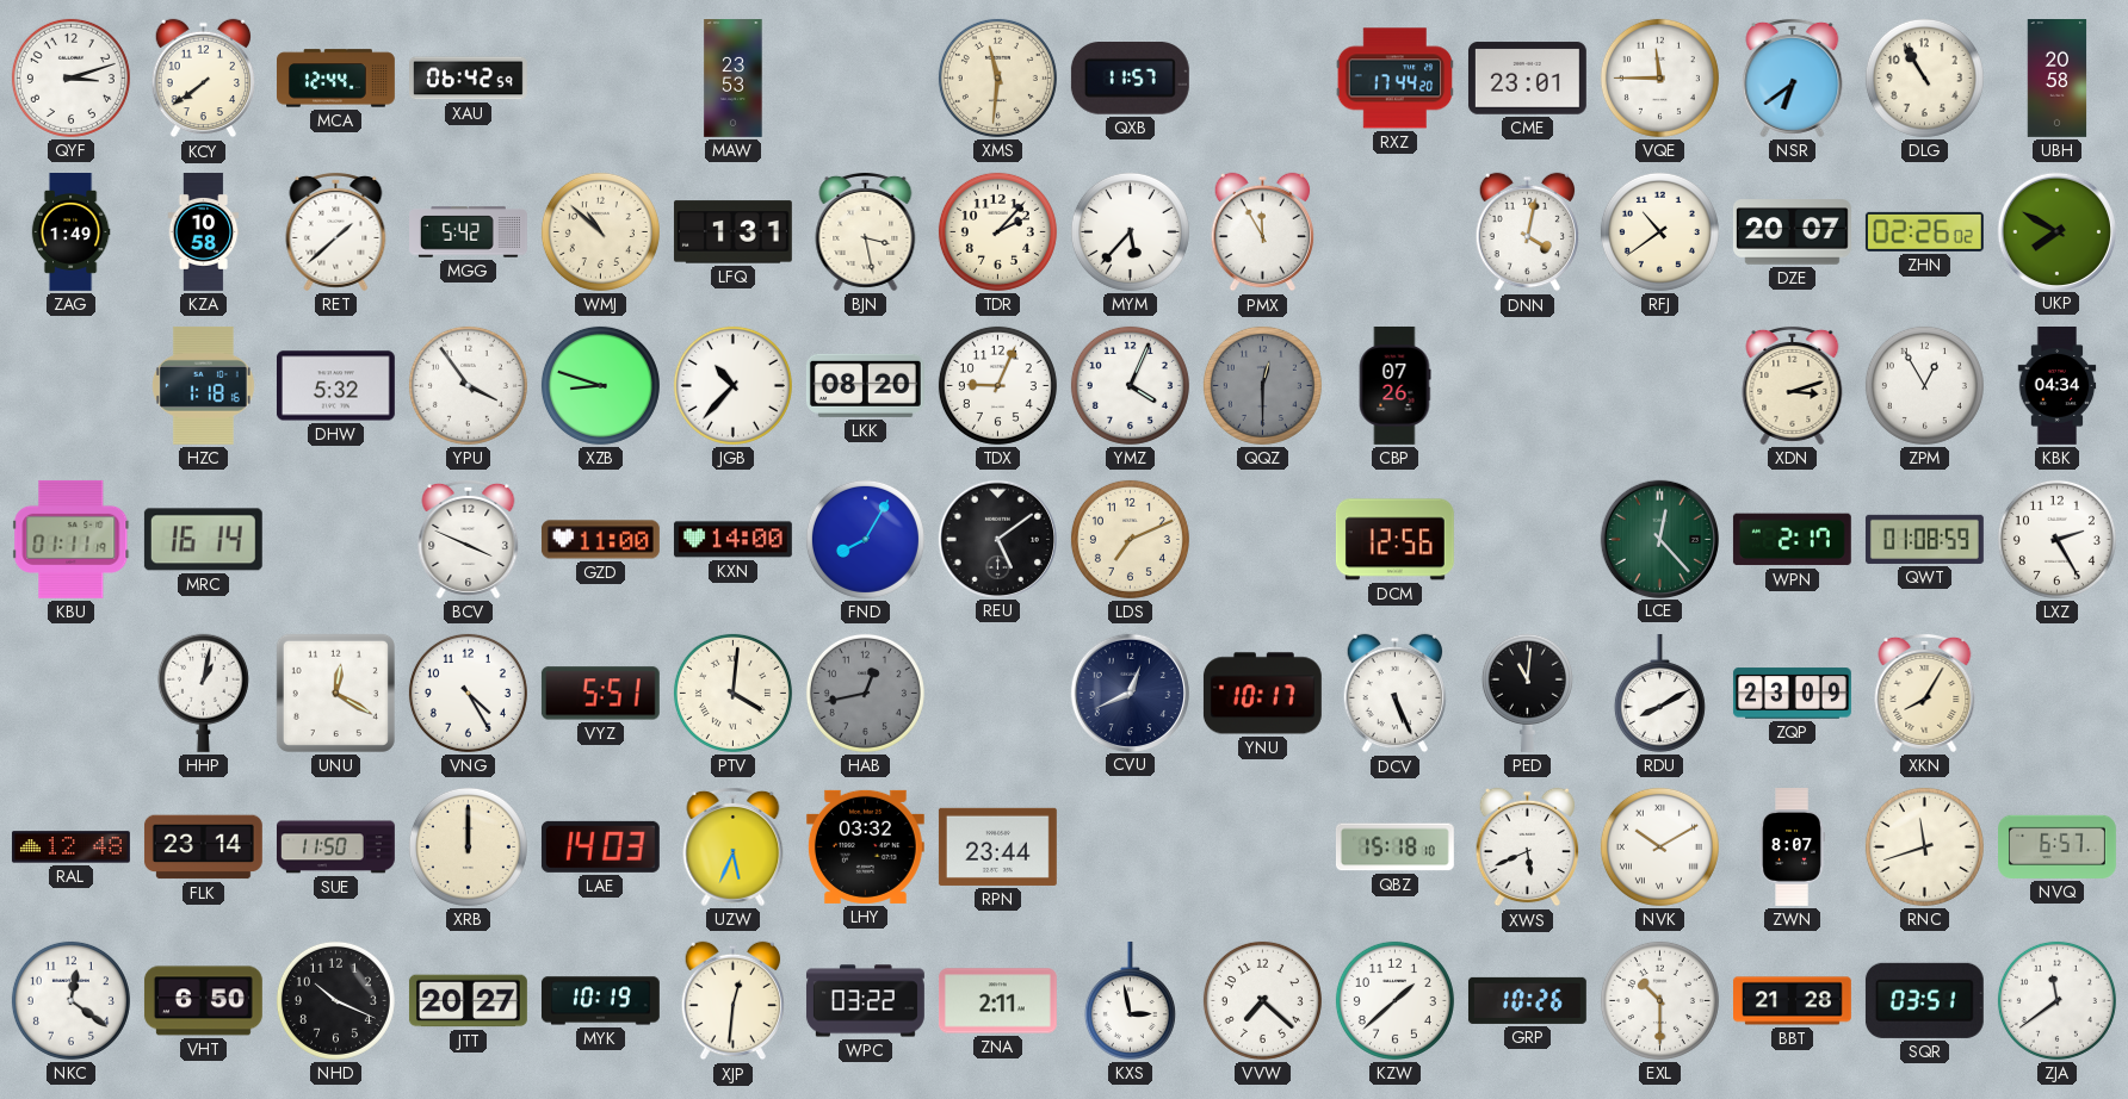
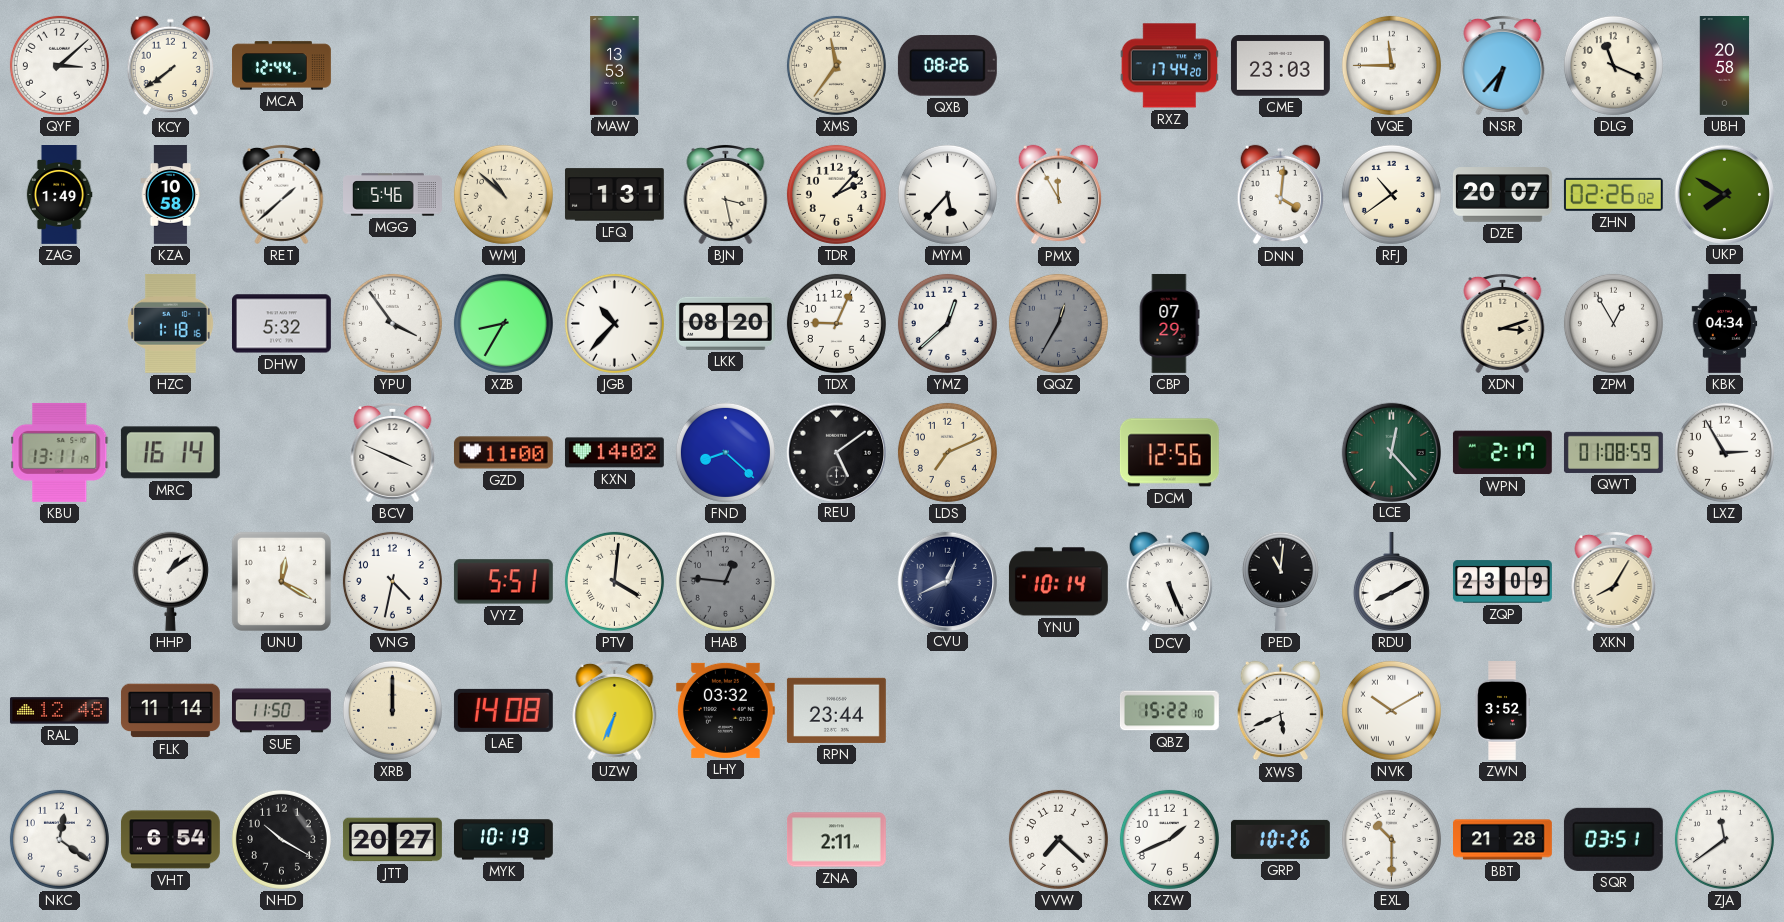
QYF: 3:12 -> 3:08
XAU: 06:42 -> none
MAW: 23:53 -> 13:53
XMS: 11:31 -> 11:36
QXB: 11:57 -> 08:26
CME: 23:01 -> 23:03
NSR: 6:39 -> 6:37
DLG: 10:55 -> 11:19
MGG: 5:42 -> 5:46
DNN: 4:02 -> 4:01
XZB: 8:48 -> 8:35
YMZ: 4:04 -> 12:38
QQZ: 12:30 -> 12:35
CBP: 07:26 -> 07:29
KBU: 01:11 -> 13:11
KXN: 14:00 -> 14:02
FND: 8:05 -> 8:22
LXZ: 2:25 -> 2:55
HHP: 1:02 -> 1:09
VNG: 4:25 -> 4:32
HAB: 12:43 -> 12:46
YNU: 10:17 -> 10:14
FLK: 23:14 -> 11:14
LAE: 14:03 -> 14:08
UZW: 5:34 -> 6:34
QBZ: 15:18 -> 15:22
ZWN: 8:07 -> 3:52
RNC: 11:42 -> none
NVQ: 6:57 -> none
VHT: 6:50 -> 6:54
NHD: 10:19 -> 10:20
XJP: 12:31 -> none
WPC: 03:22 -> none
KXS: 2:58 -> none
KZW: 1:38 -> 1:41
